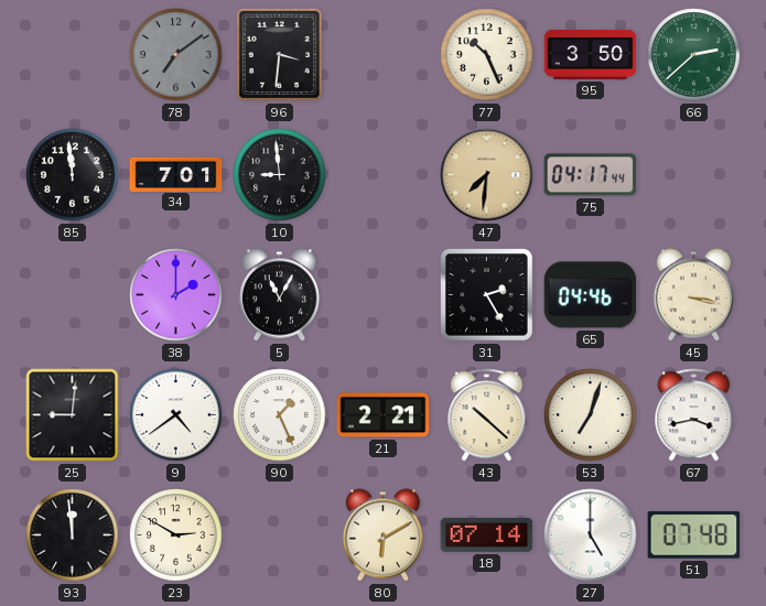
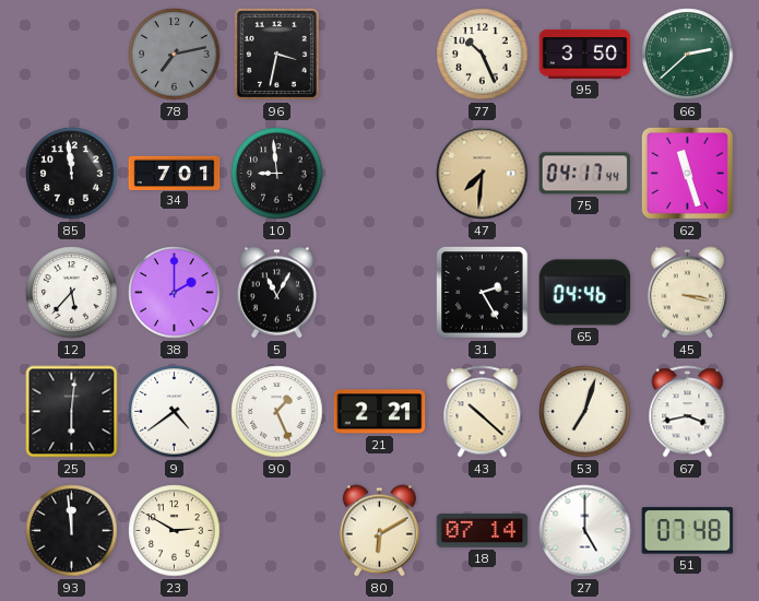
78: 7:09 -> 7:13
96: 3:31 -> 3:32
62: none -> 11:27
12: none -> 5:37
25: 9:01 -> 6:01
